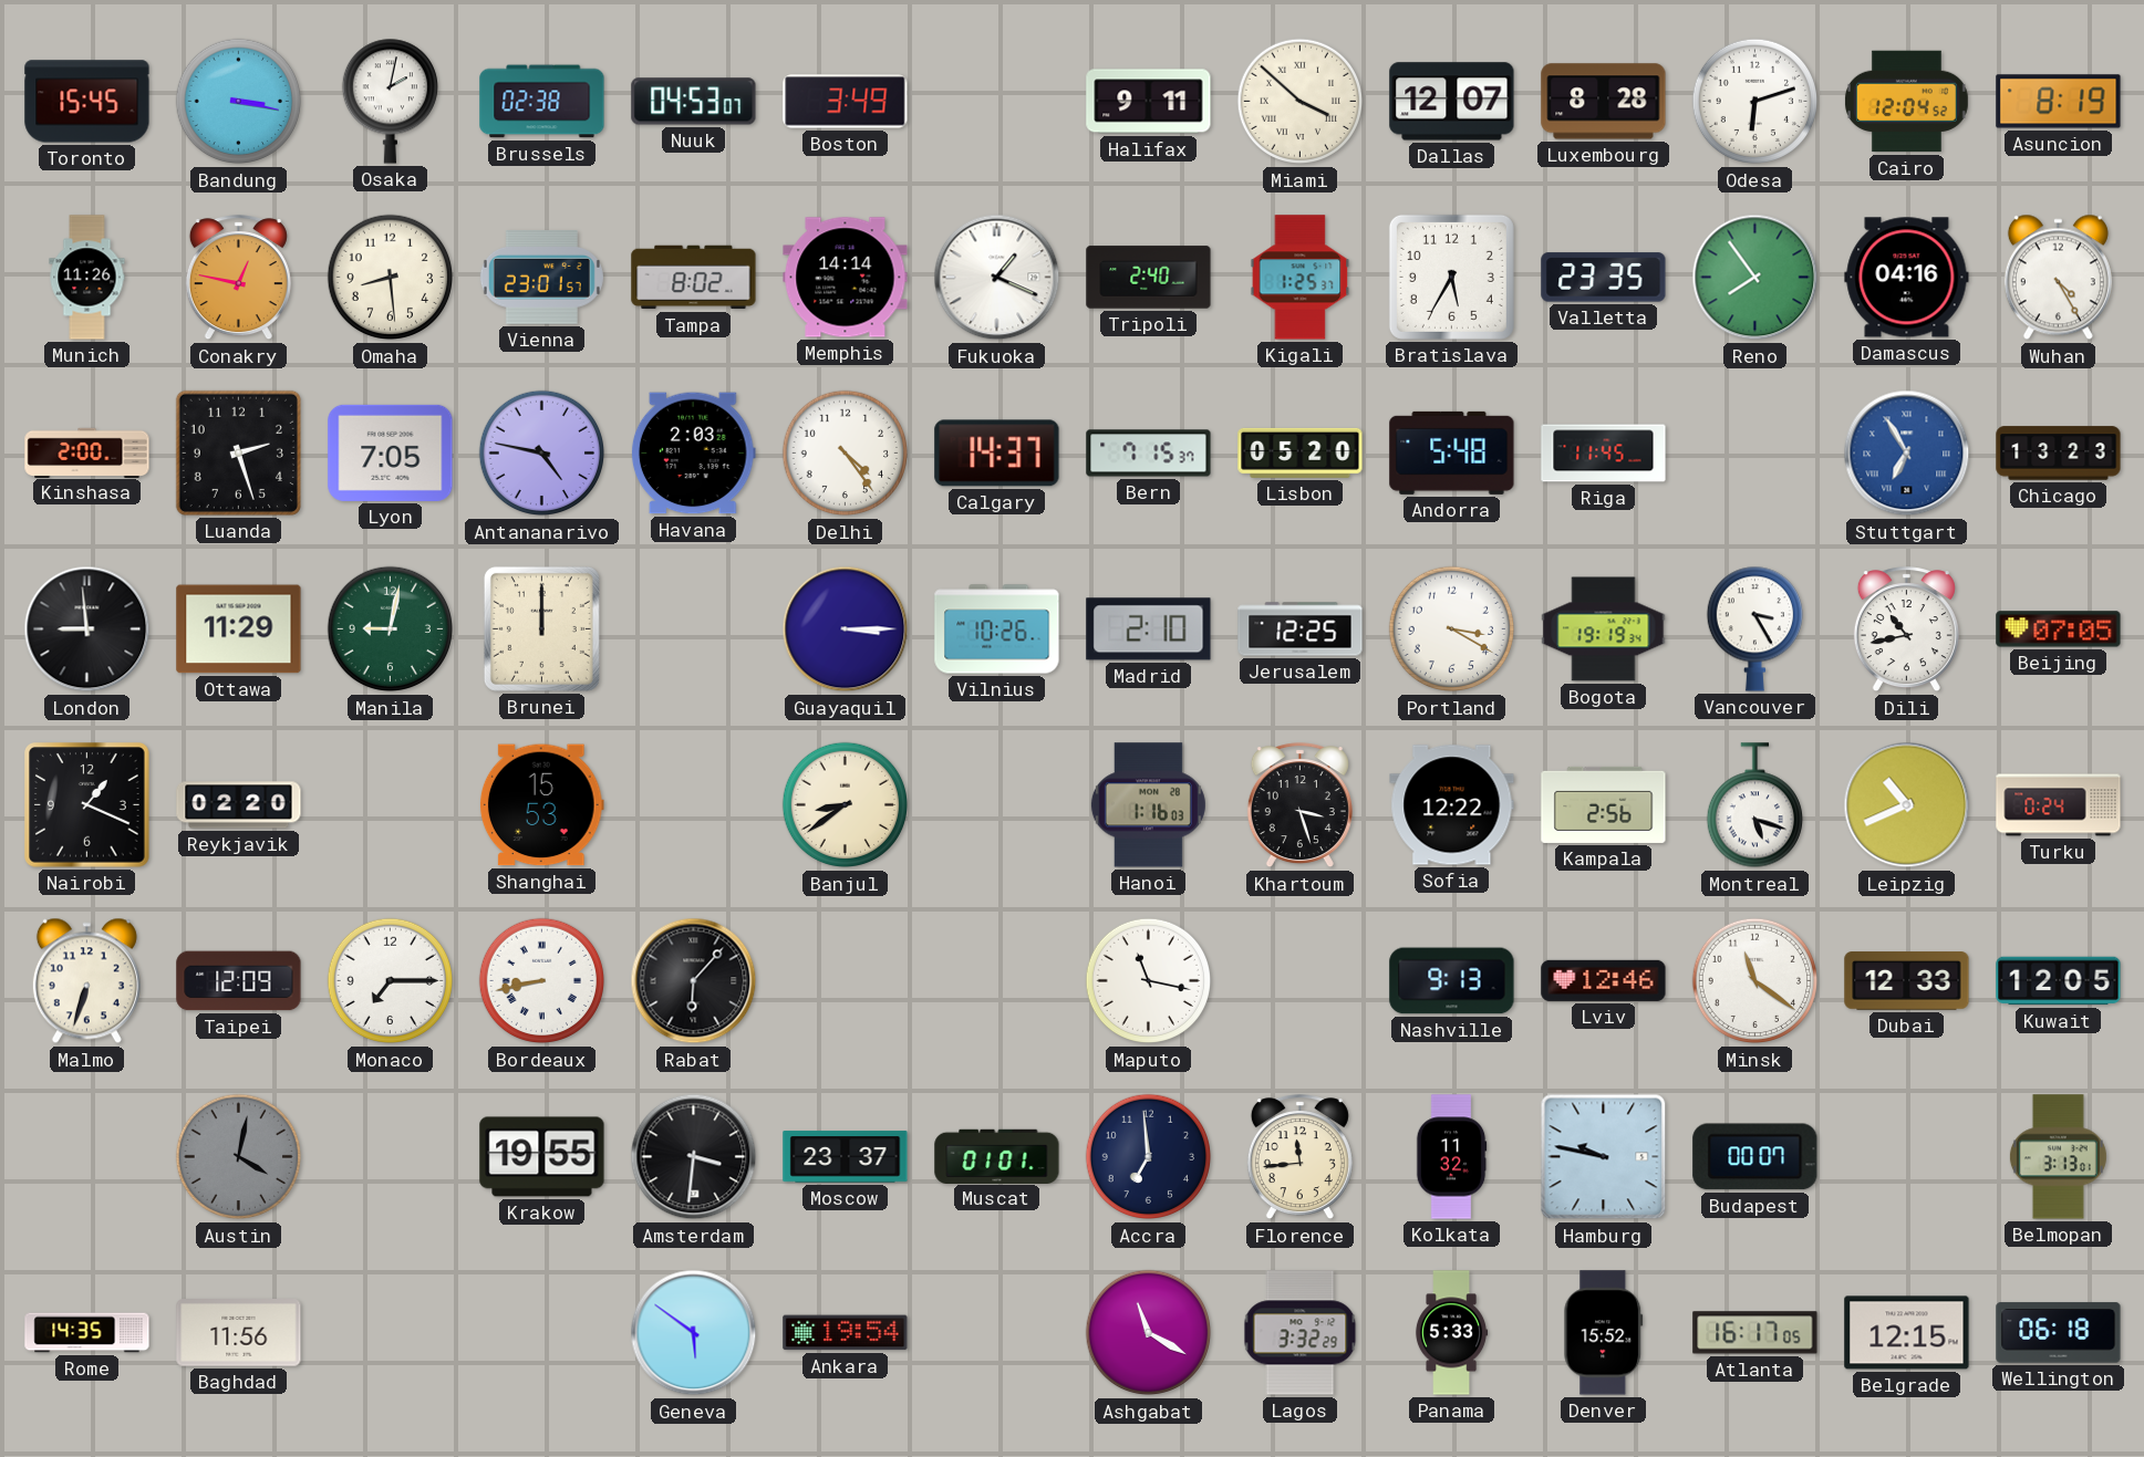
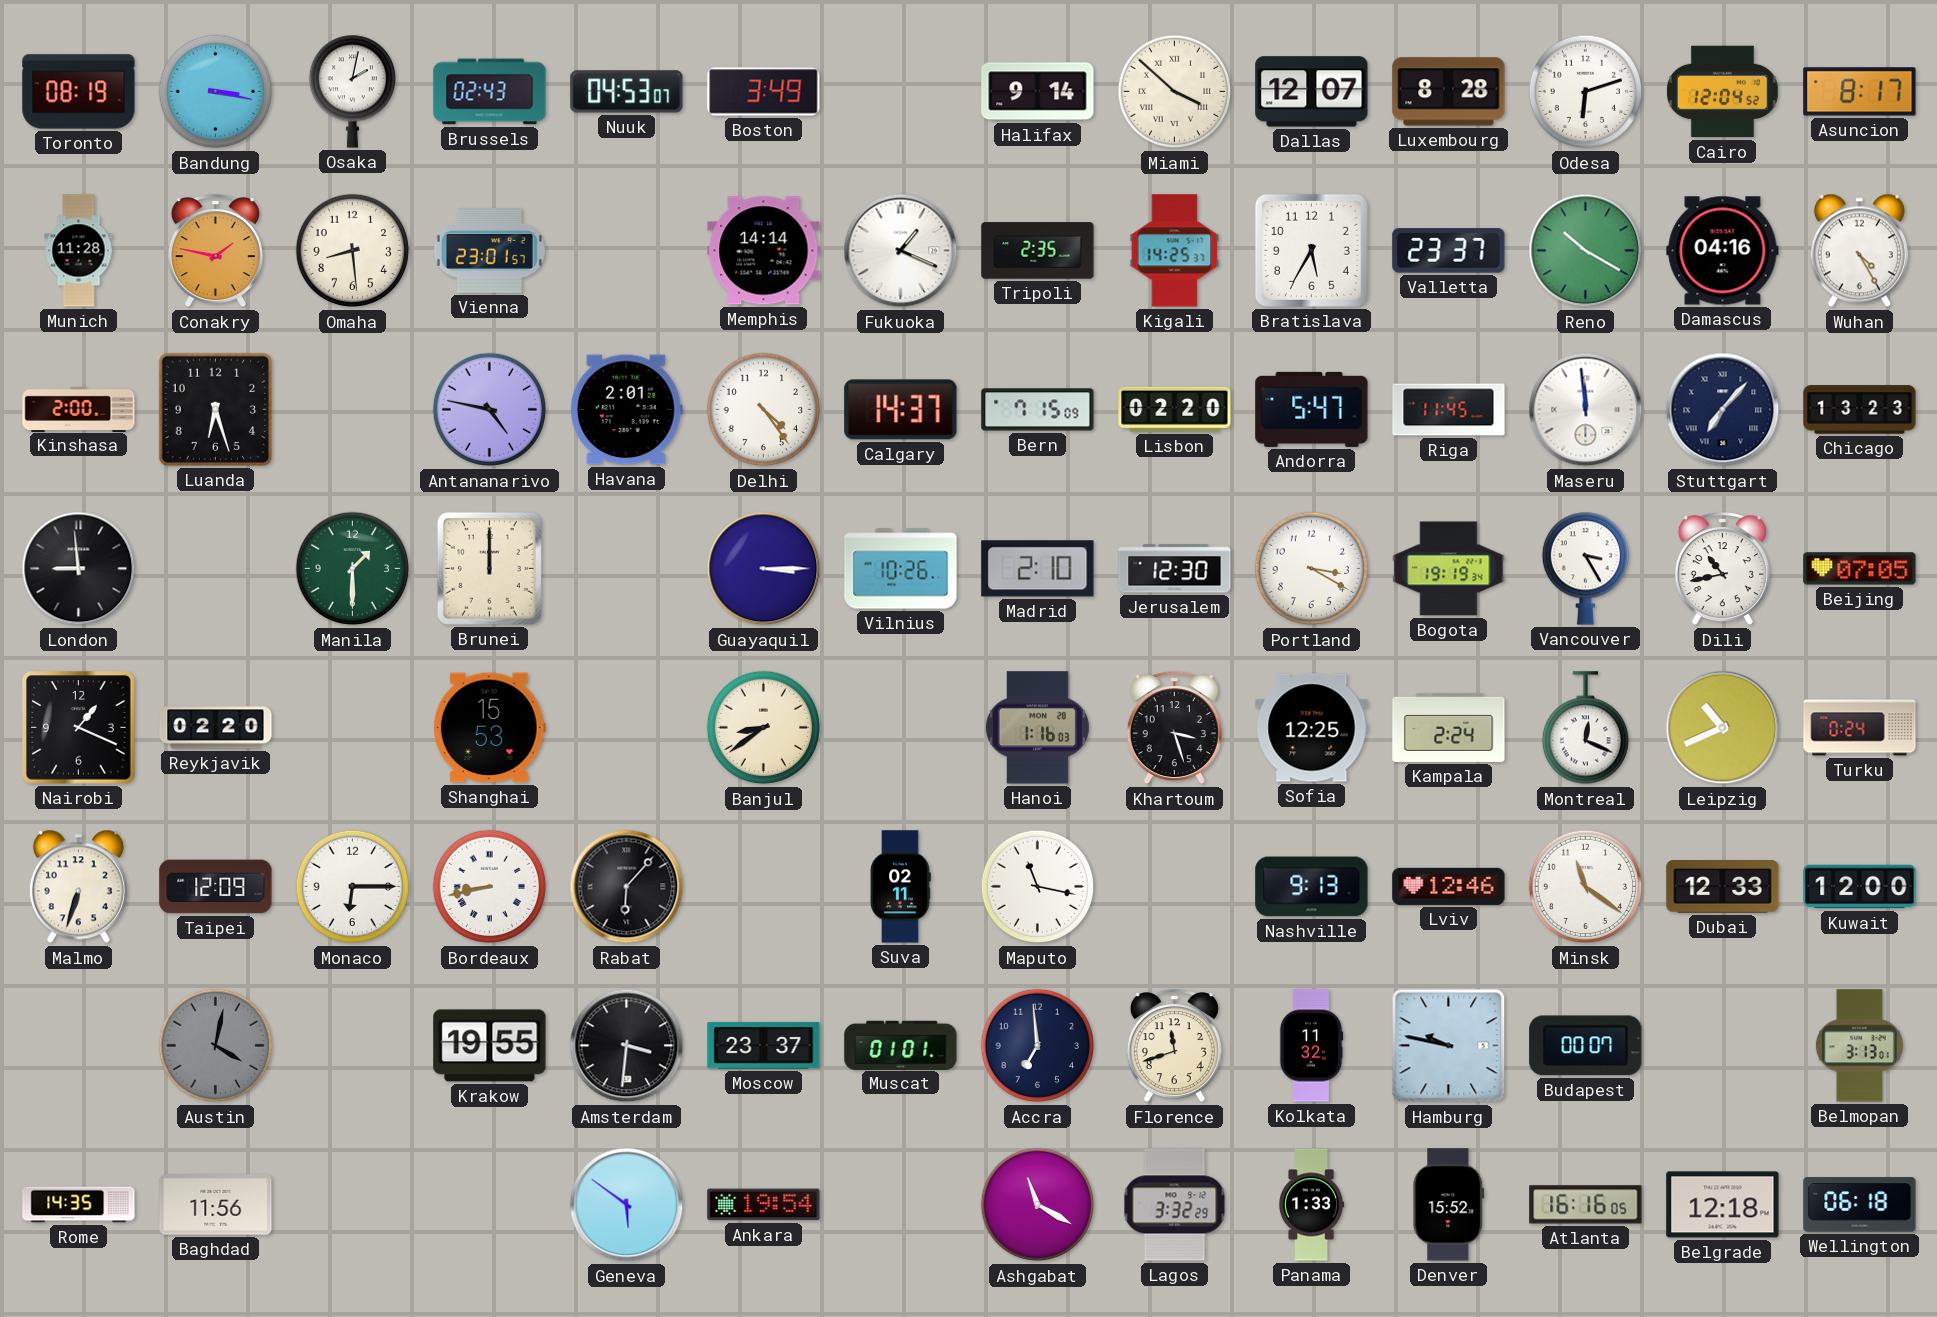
Toronto: 15:45 -> 08:19
Brussels: 02:38 -> 02:43
Halifax: 9:11 -> 9:14
Asuncion: 8:19 -> 8:17
Munich: 11:26 -> 11:28
Conakry: 12:47 -> 1:47
Tampa: 8:02 -> none
Tripoli: 2:40 -> 2:35
Kigali: 1:25 -> 14:25
Valletta: 23:35 -> 23:37
Reno: 7:54 -> 10:20
Luanda: 2:27 -> 6:27
Lyon: 7:05 -> none
Havana: 2:03 -> 2:01
Bern: 7:15:37 -> 7:15:09
Lisbon: 05:20 -> 02:20
Andorra: 5:48 -> 5:47
Maseru: none -> 11:59
Stuttgart: 6:55 -> 7:07
Stuttgart dial: blue -> navy
Ottawa: 11:29 -> none
Manila: 9:02 -> 1:30
Jerusalem: 12:25 -> 12:30
Sofia: 12:22 -> 12:25
Kampala: 2:56 -> 2:24
Montreal: 5:18 -> 12:19
Monaco: 7:15 -> 6:15
Suva: none -> 02:11
Kuwait: 12:05 -> 12:00
Florence: 11:44 -> 11:42
Panama: 5:33 -> 1:33
Atlanta: 16:17 -> 16:16
Belgrade: 12:15 -> 12:18
